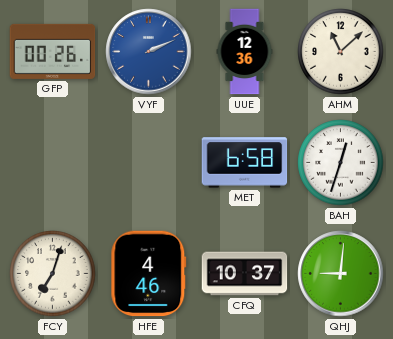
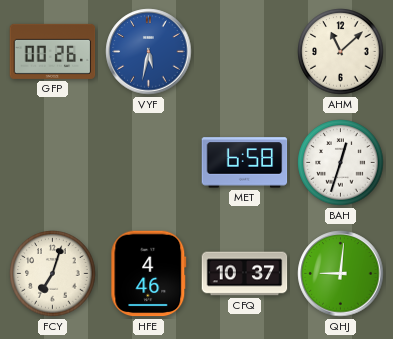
VYF: 2:11 -> 5:32
UUE: 12:36 -> none
